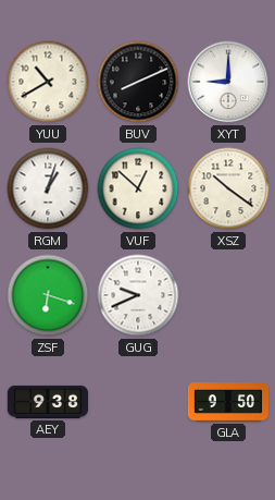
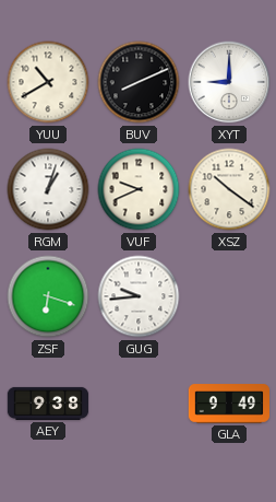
VUF: 12:52 -> 9:41
GUG: 9:41 -> 9:44
GLA: 9:50 -> 9:49
